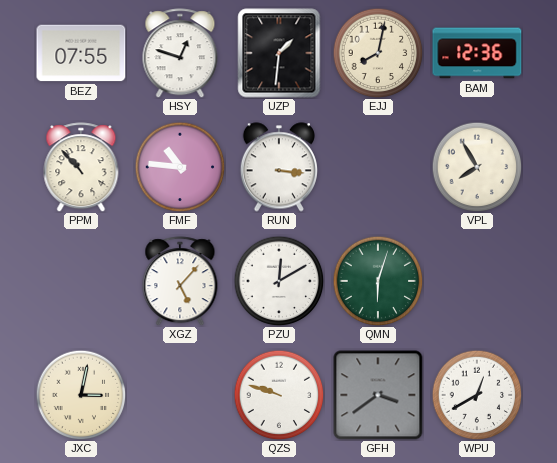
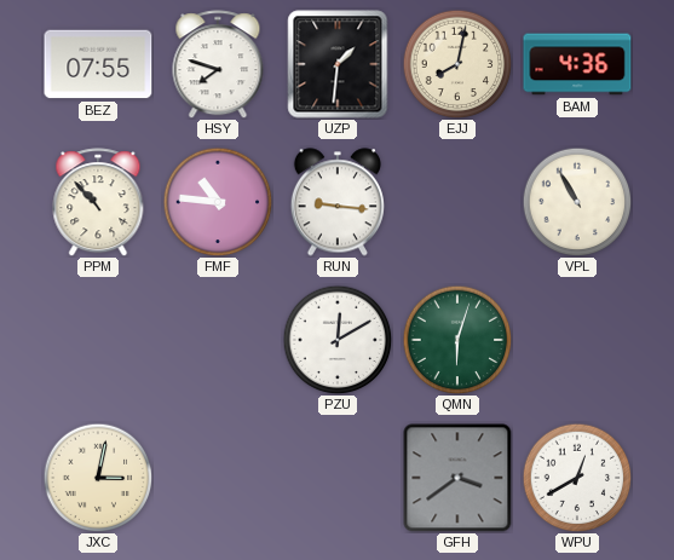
HSY: 12:48 -> 7:48
BAM: 12:36 -> 4:36
RUN: 3:16 -> 9:16
VPL: 7:55 -> 10:55
XGZ: 5:07 -> none
QZS: 9:48 -> none
